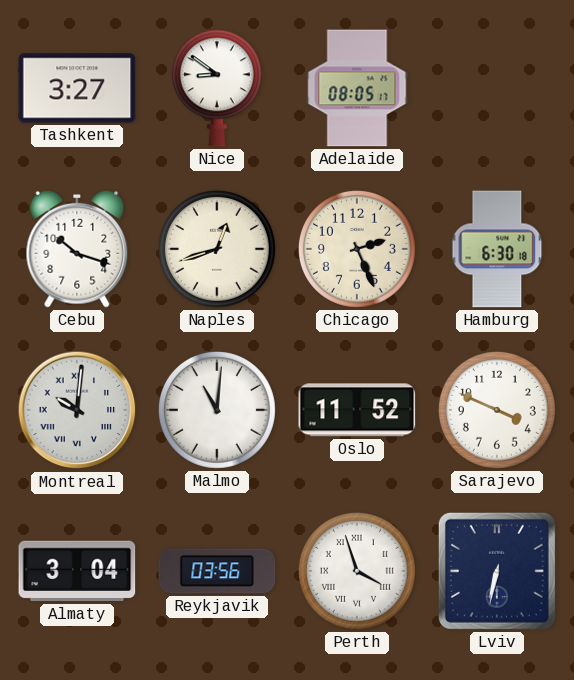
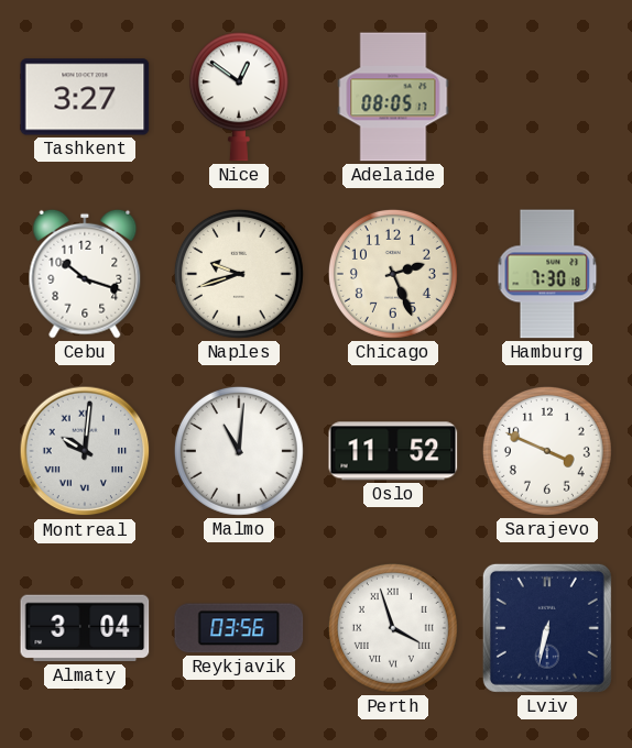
Nice: 8:51 -> 12:51
Naples: 12:42 -> 9:42
Hamburg: 6:30 -> 7:30
